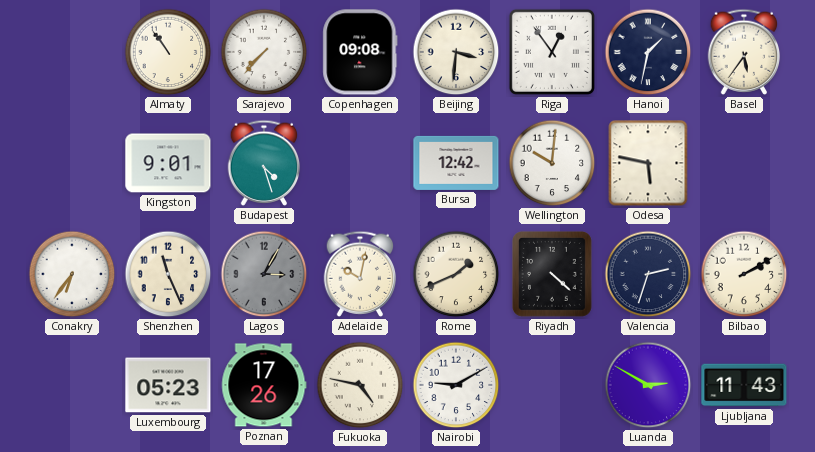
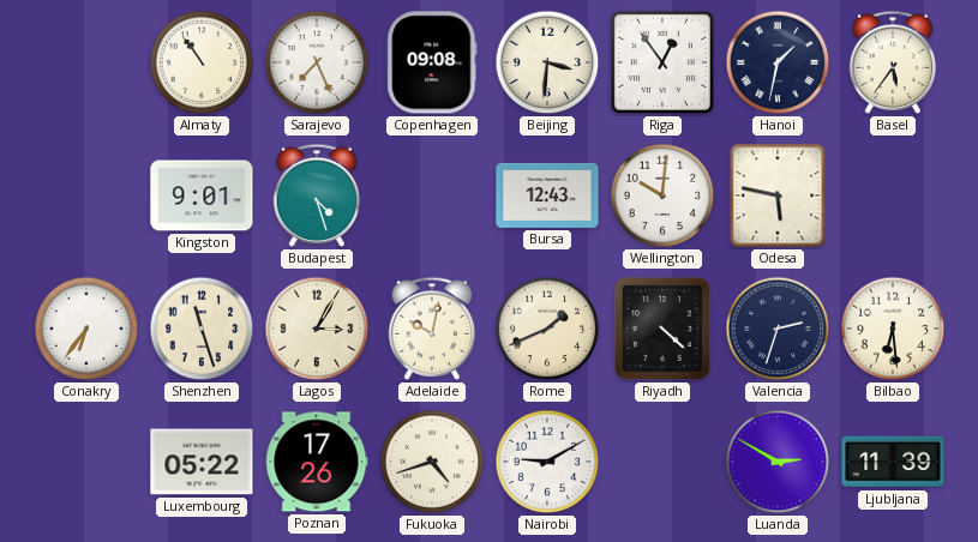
Sarajevo: 7:37 -> 7:26
Bursa: 12:42 -> 12:43
Shenzhen: 11:26 -> 11:27
Lagos dial: grey -> cream
Bilbao: 2:10 -> 6:29
Luxembourg: 05:23 -> 05:22
Fukuoka: 4:47 -> 4:42
Ljubljana: 11:43 -> 11:39
